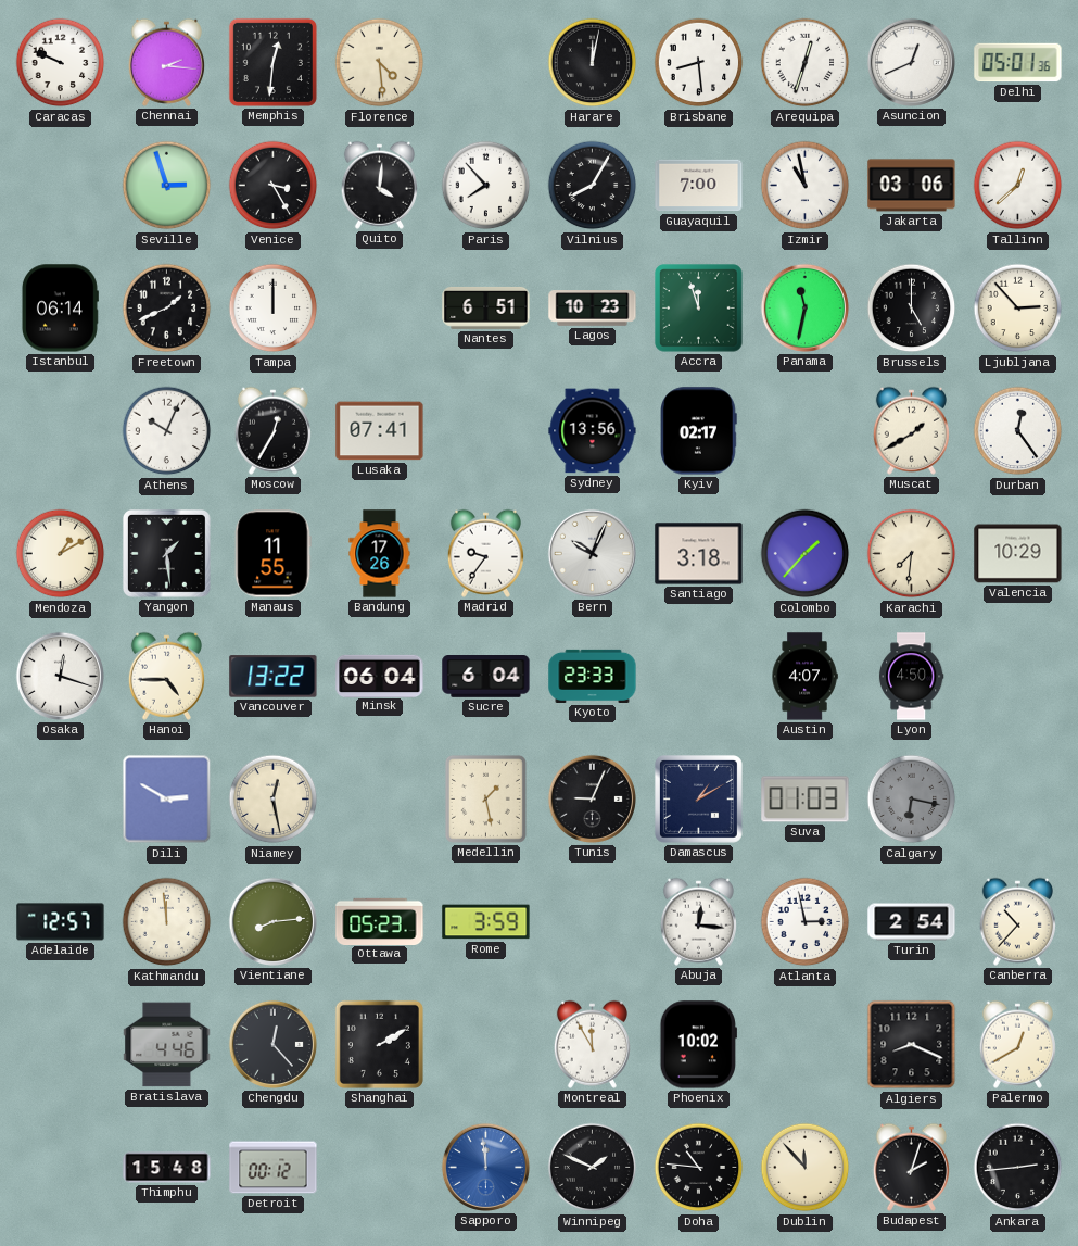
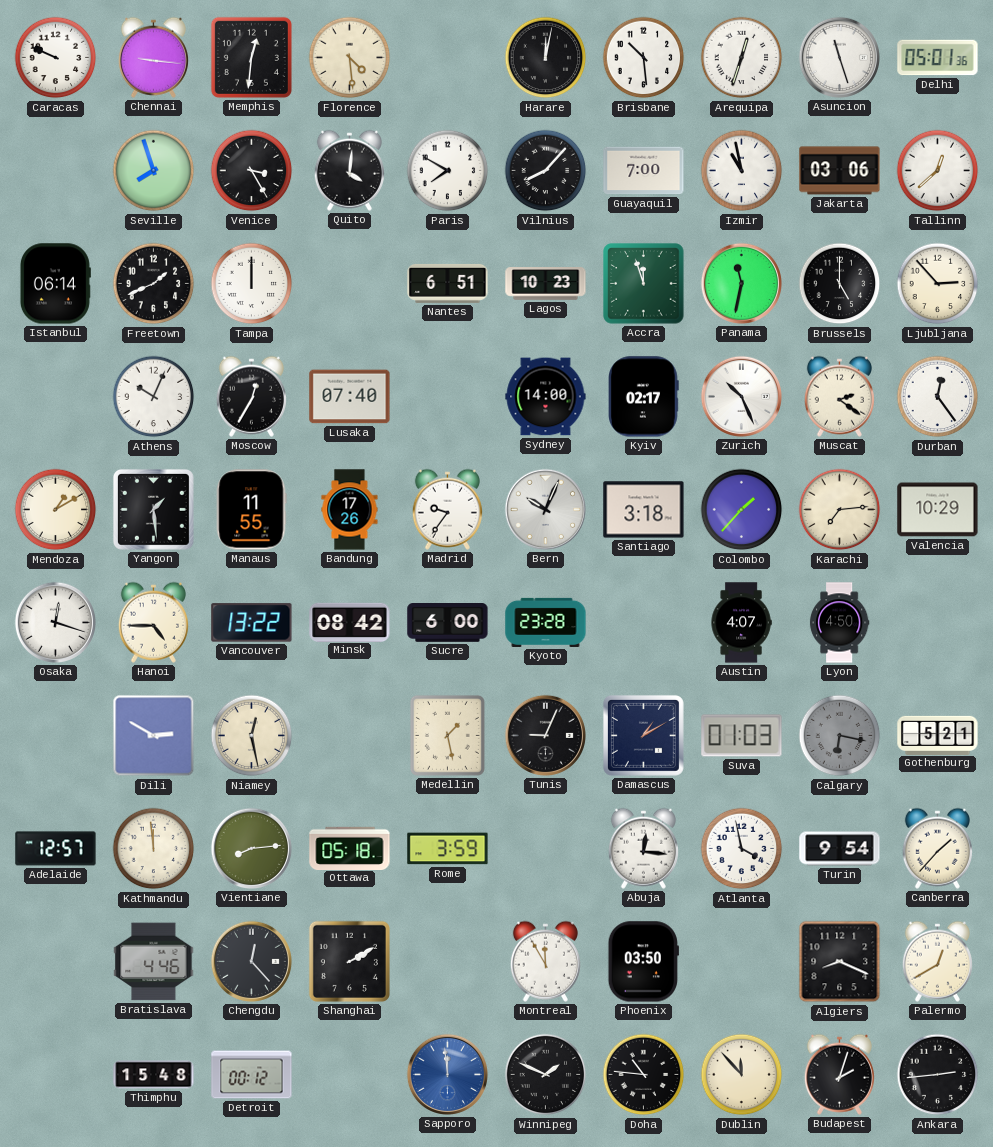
Chennai: 2:16 -> 9:16
Brisbane: 8:29 -> 10:29
Asuncion: 12:41 -> 11:27
Seville: 2:57 -> 7:57
Paris: 7:53 -> 7:50
Vilnius: 8:05 -> 8:07
Lusaka: 07:41 -> 07:40
Sydney: 13:56 -> 14:00
Zurich: none -> 10:26
Muscat: 1:40 -> 2:21
Karachi: 7:31 -> 7:14
Minsk: 06:04 -> 08:42
Sucre: 6:04 -> 6:00
Kyoto: 23:33 -> 23:28
Gothenburg: none -> 5:21
Ottawa: 05:23 -> 05:18
Atlanta: 2:58 -> 3:58
Turin: 2:54 -> 9:54
Canberra: 10:37 -> 1:37
Phoenix: 10:02 -> 03:50
